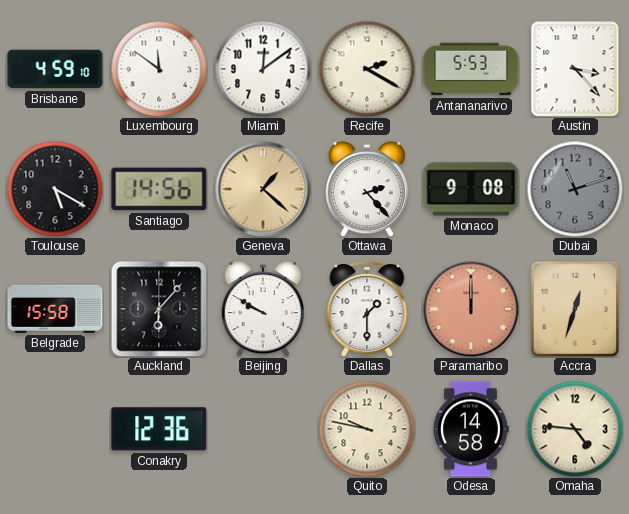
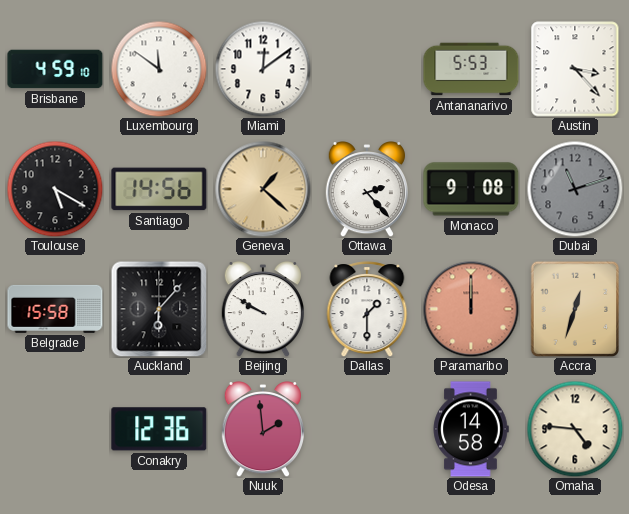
Recife: 2:20 -> none
Nuuk: none -> 1:59
Quito: 9:47 -> none
